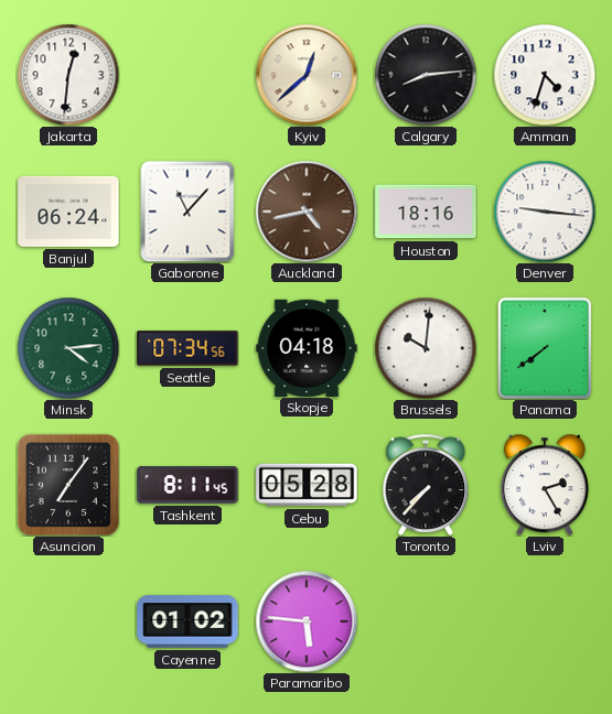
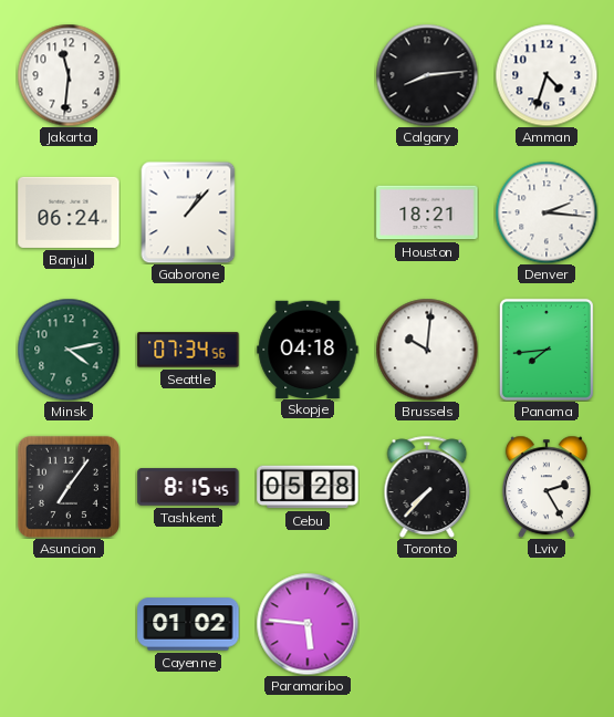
Jakarta: 12:31 -> 11:31
Kyiv: 12:38 -> none
Gaborone: 11:07 -> 1:07
Auckland: 4:43 -> none
Houston: 18:16 -> 18:21
Denver: 9:16 -> 2:16
Minsk: 4:14 -> 4:13
Panama: 7:39 -> 7:44
Tashkent: 8:11 -> 8:15
